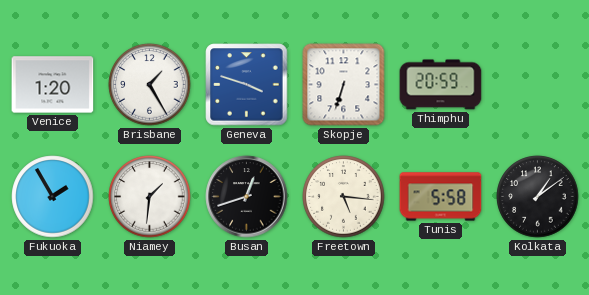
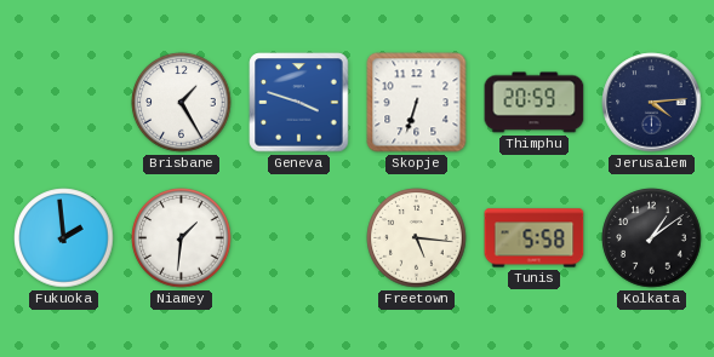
Venice: 1:20 -> none
Jerusalem: none -> 4:14
Fukuoka: 1:55 -> 1:59
Busan: 12:42 -> none
